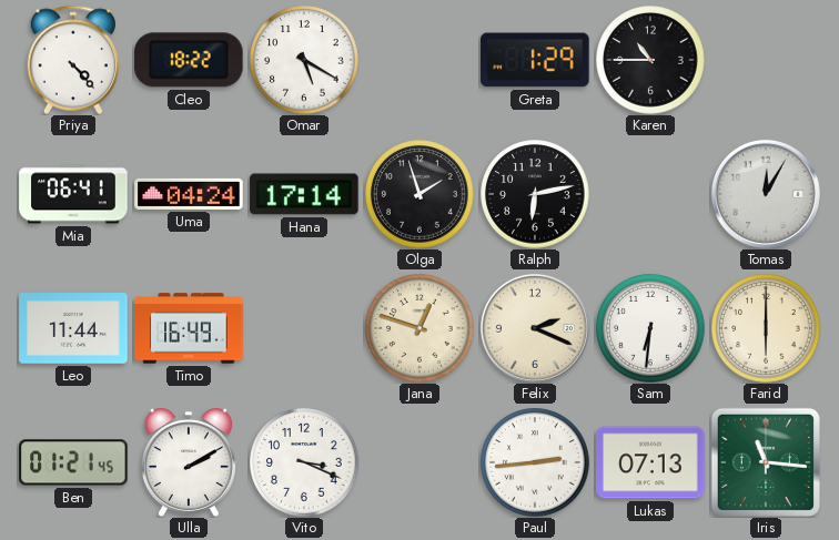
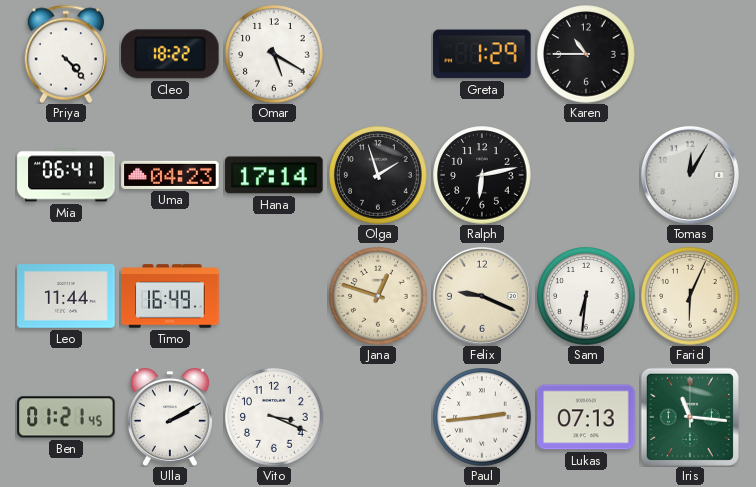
Uma: 04:24 -> 04:23
Felix: 2:19 -> 9:19
Farid: 6:00 -> 6:04
